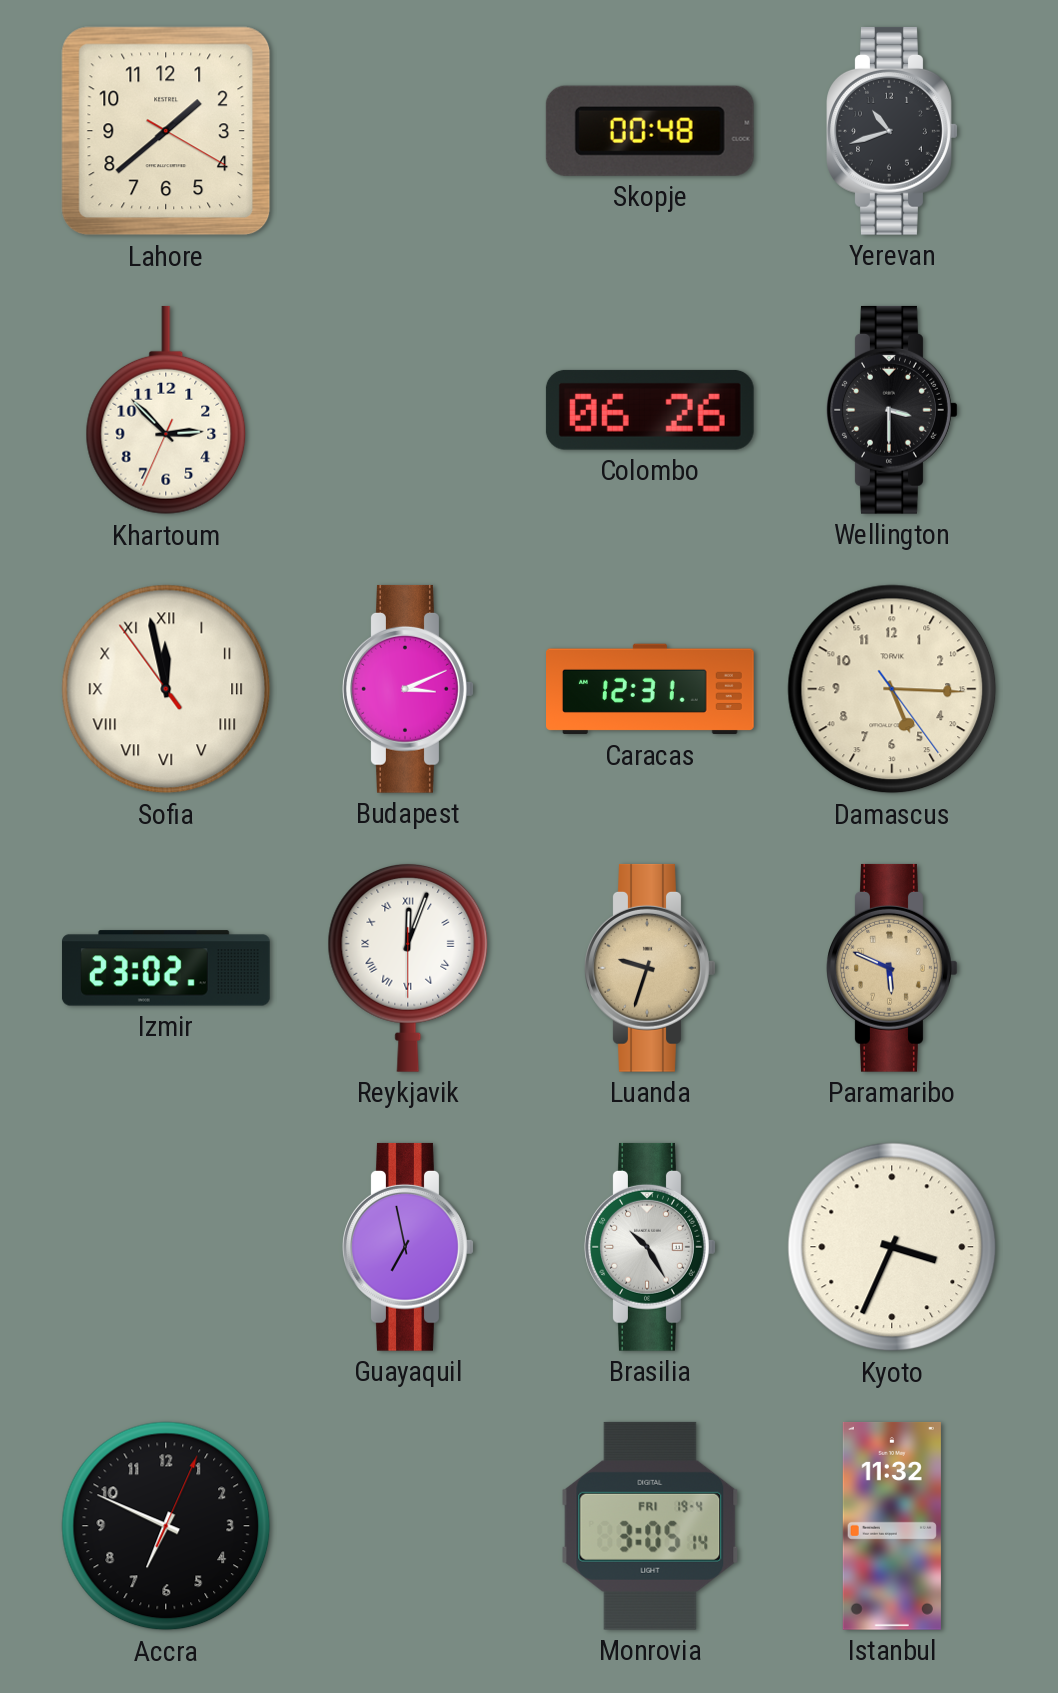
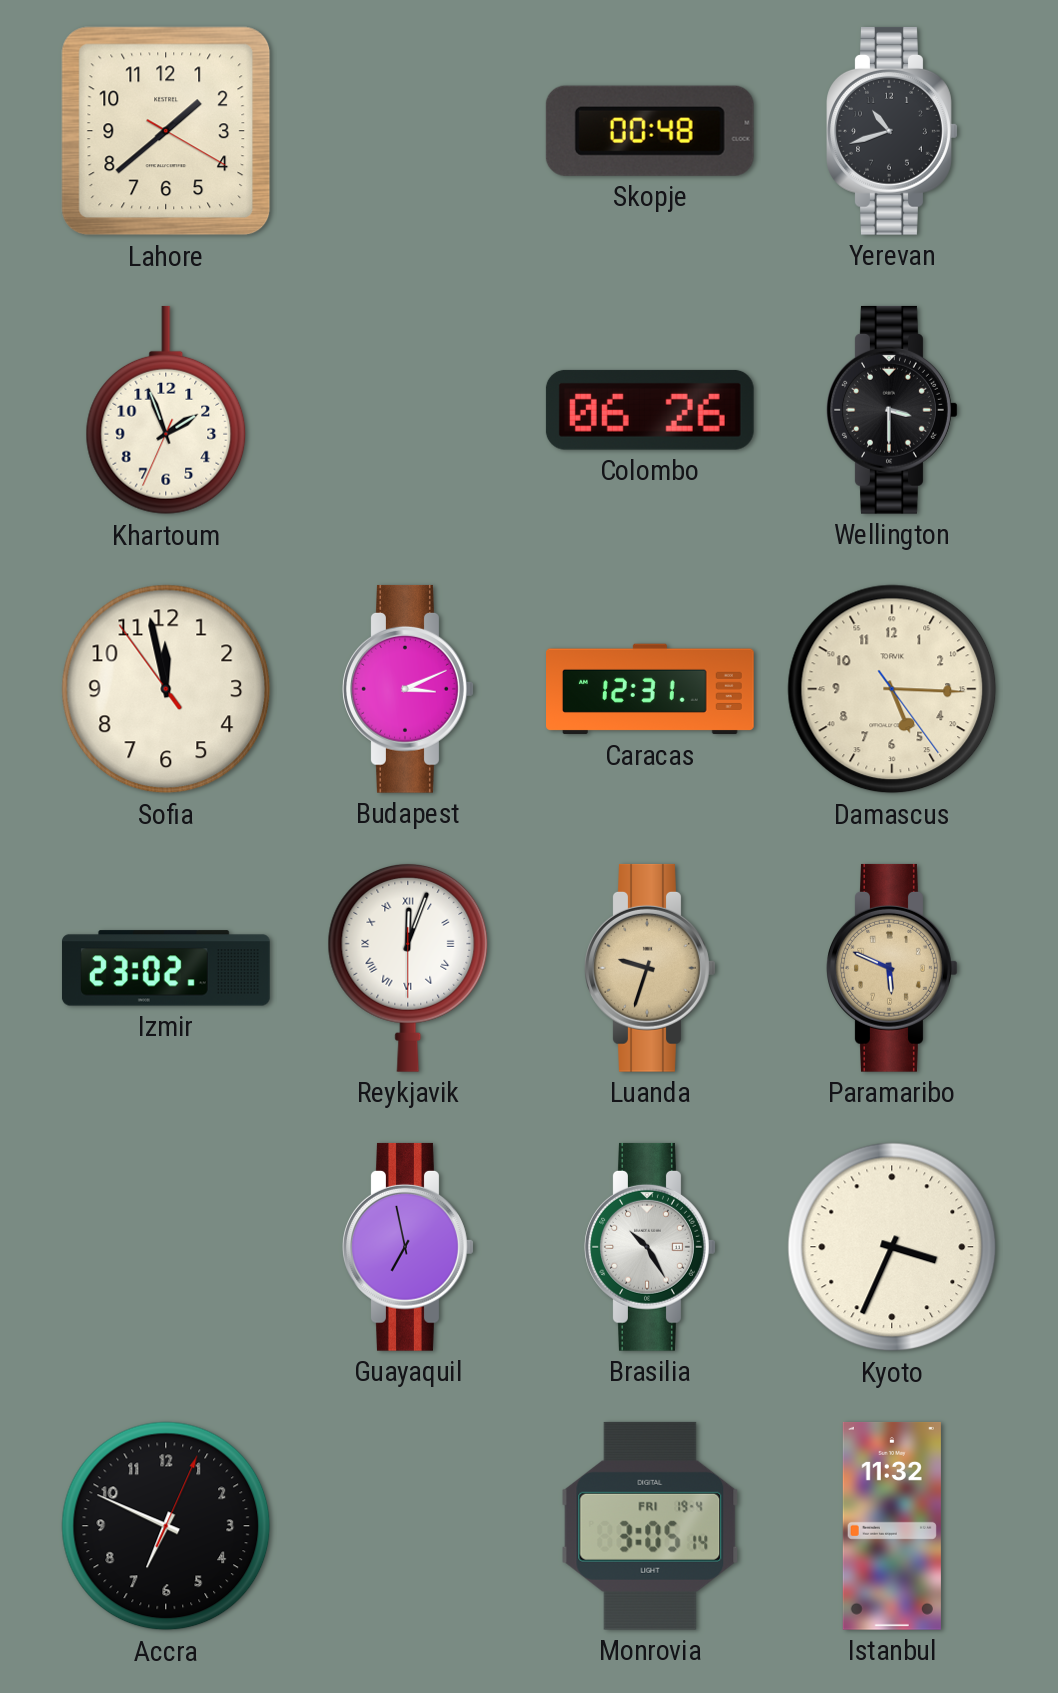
Khartoum: 2:52 -> 1:56
Sofia numerals: Roman -> Arabic
